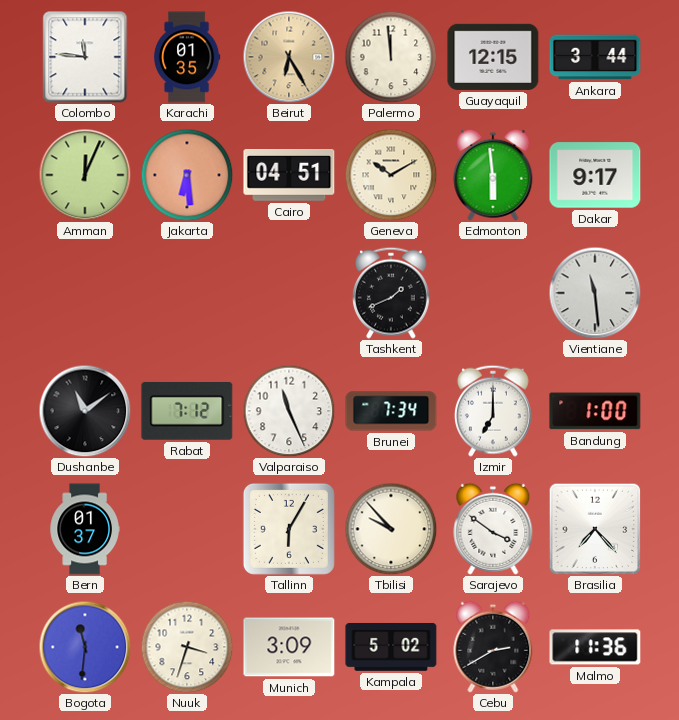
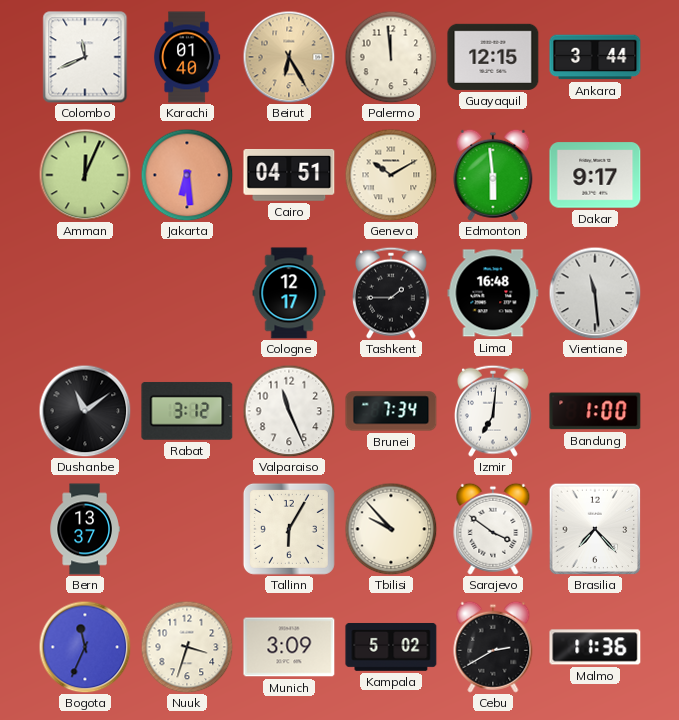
Colombo: 11:46 -> 11:41
Karachi: 01:35 -> 01:40
Cologne: none -> 12:17
Tashkent: 1:41 -> 1:45
Lima: none -> 16:48
Rabat: 7:12 -> 3:12
Izmir: 7:00 -> 7:01
Bern: 01:37 -> 13:37
Bogota: 11:31 -> 11:34
